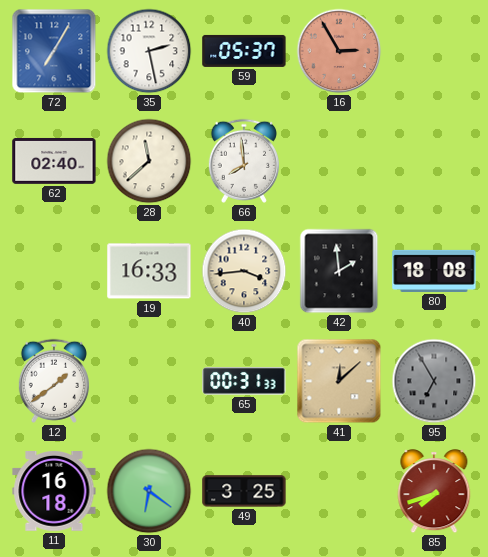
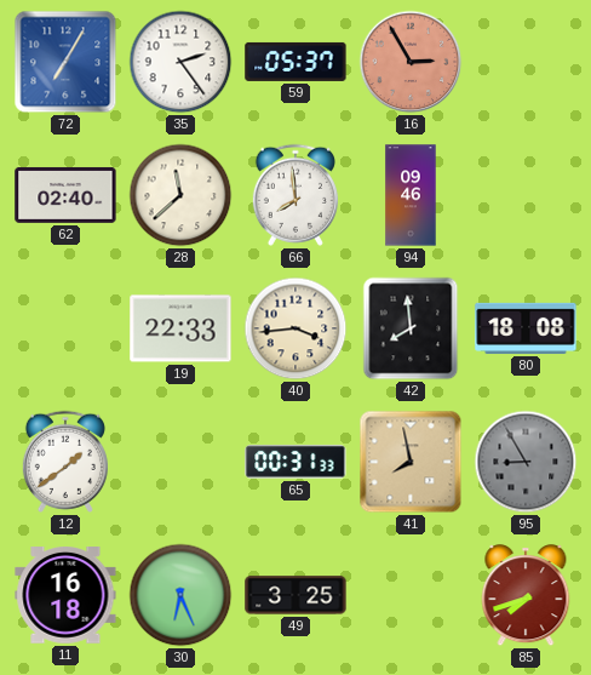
35: 2:28 -> 2:24
94: none -> 09:46
19: 16:33 -> 22:33
42: 1:59 -> 7:59
41: 12:08 -> 7:58
95: 6:55 -> 8:55
30: 6:21 -> 6:26
